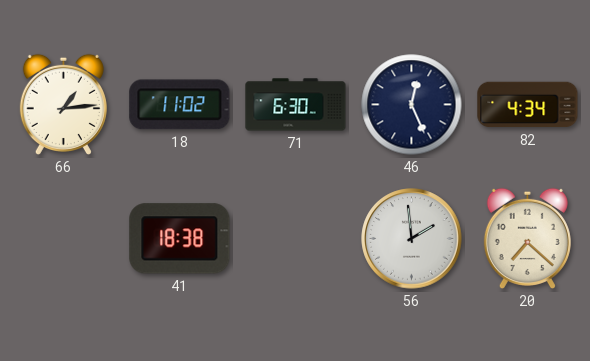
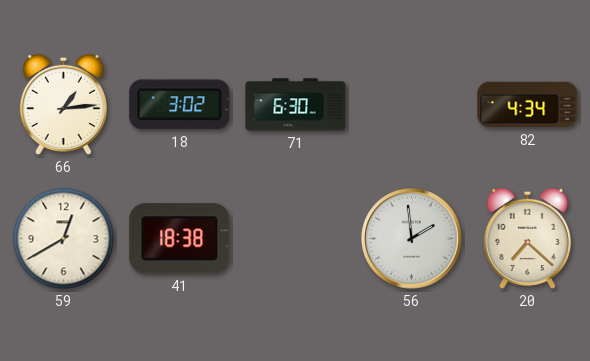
18: 11:02 -> 3:02
46: 12:26 -> none
59: none -> 12:40
